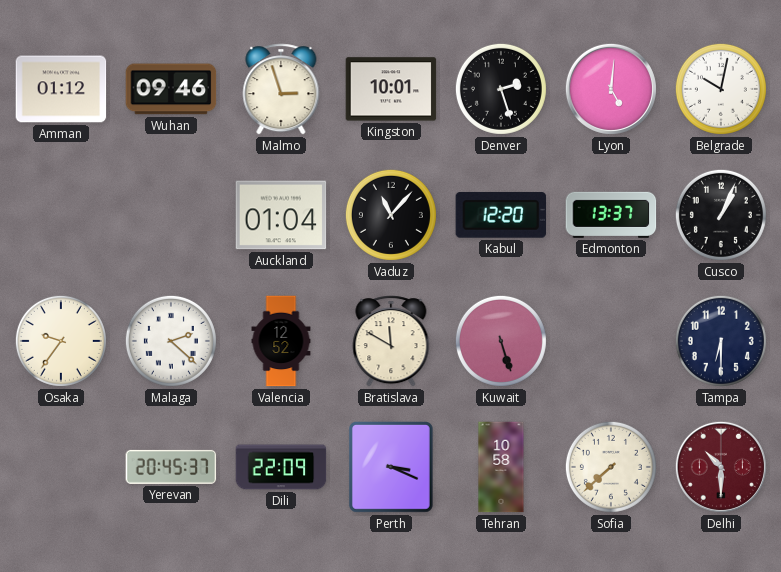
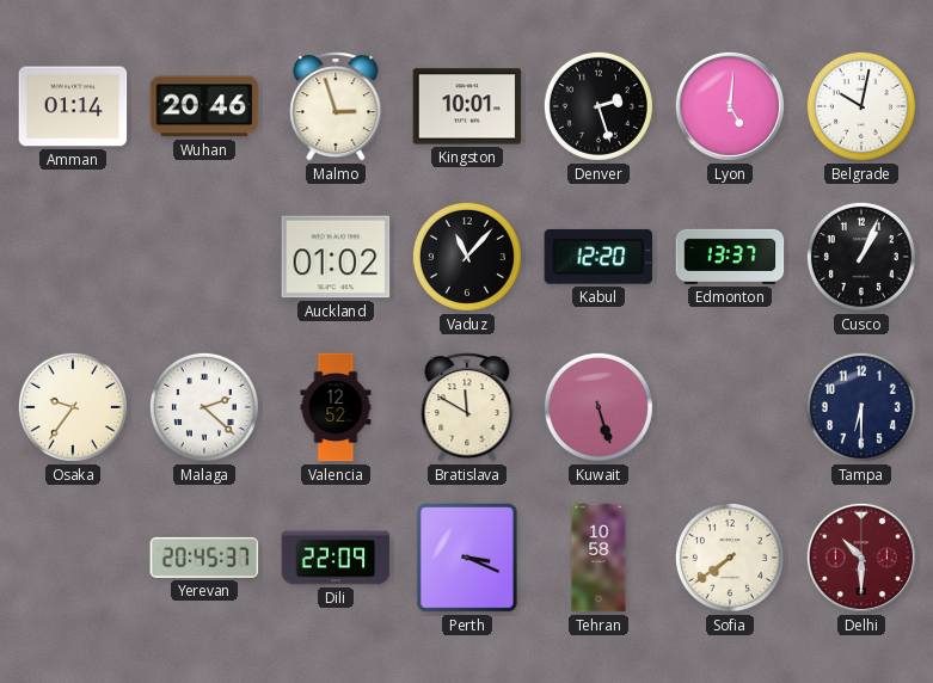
Amman: 01:12 -> 01:14
Wuhan: 09:46 -> 20:46
Auckland: 01:04 -> 01:02
Sofia: 7:38 -> 7:39
